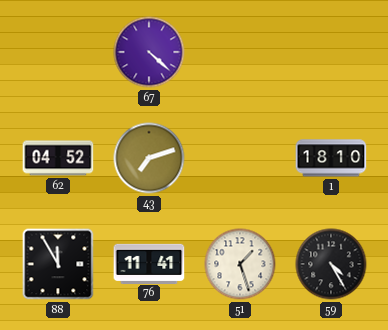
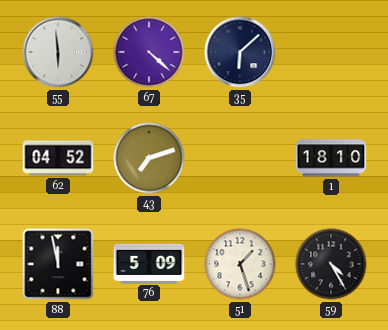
55: none -> 5:59
35: none -> 6:08
88: 11:55 -> 11:58
76: 11:41 -> 5:09
